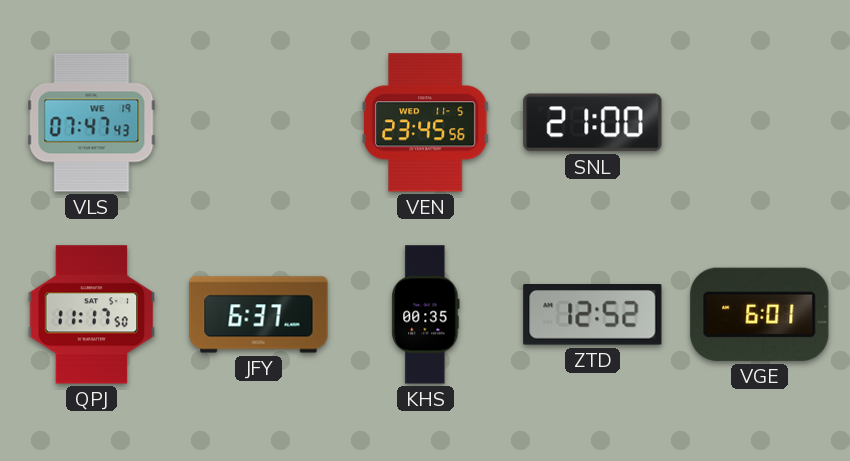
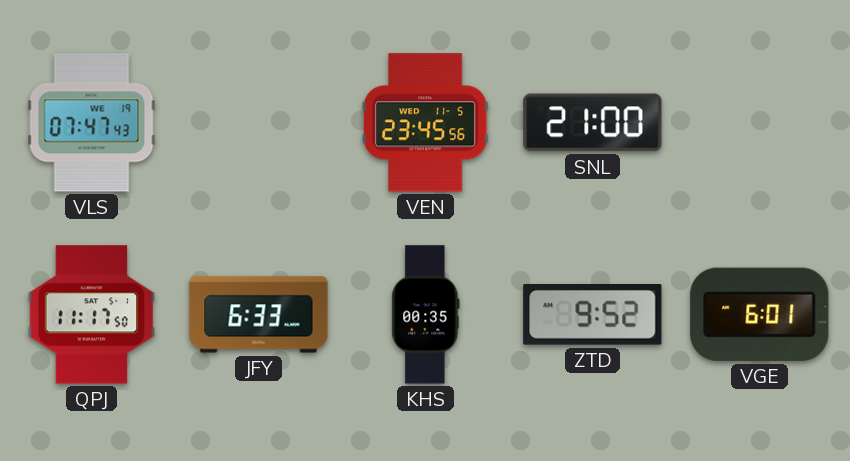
JFY: 6:37 -> 6:33
ZTD: 12:52 -> 9:52
